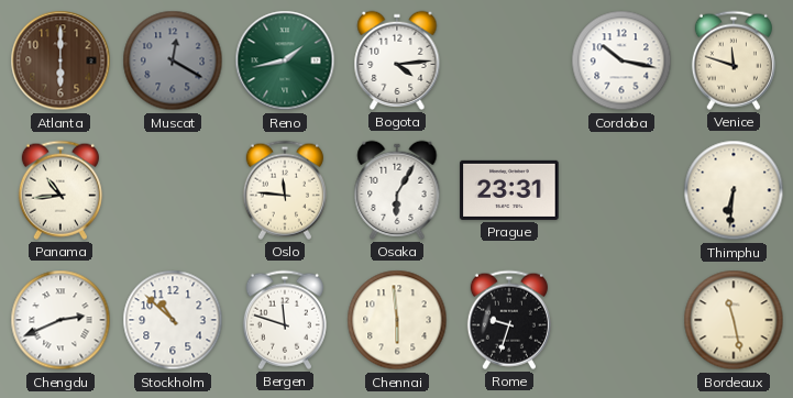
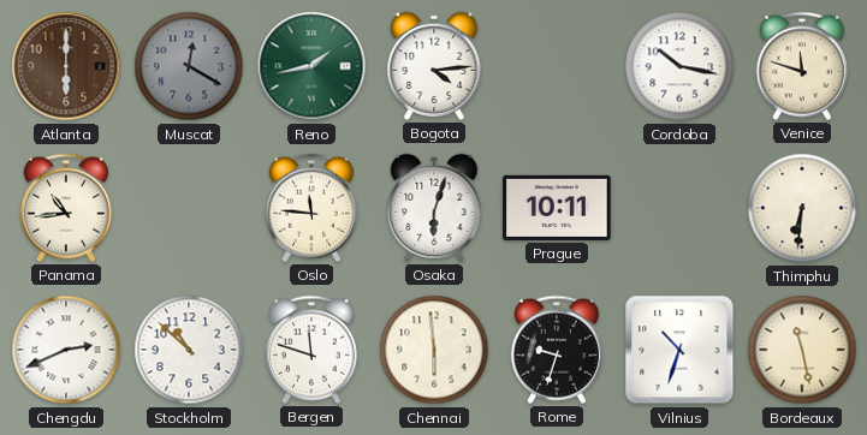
Osaka: 6:05 -> 6:03
Prague: 23:31 -> 10:11
Vilnius: none -> 10:33
